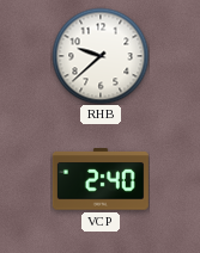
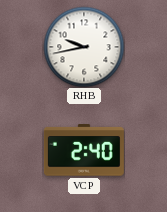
RHB: 9:38 -> 9:43
